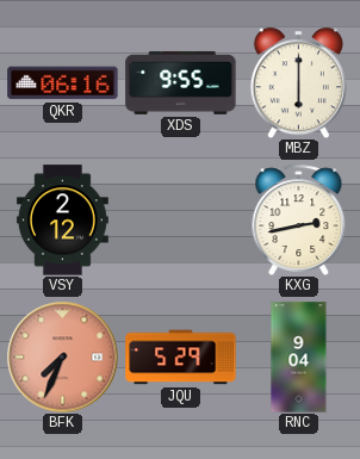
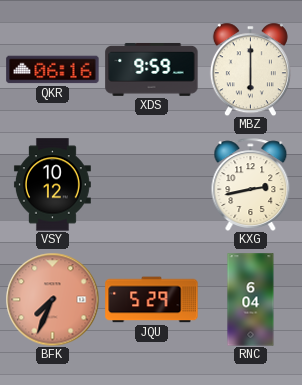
XDS: 9:55 -> 9:59
VSY: 2:12 -> 10:12
RNC: 9:04 -> 6:04
